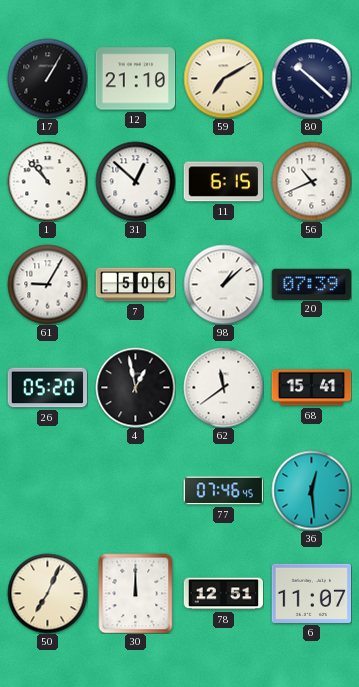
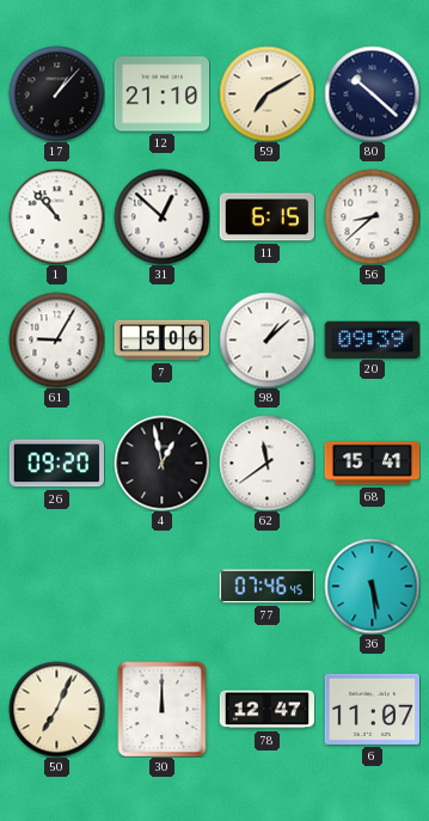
17: 1:05 -> 1:07
56: 10:41 -> 8:38
20: 07:39 -> 09:39
26: 05:20 -> 09:20
36: 12:29 -> 5:29
78: 12:51 -> 12:47
